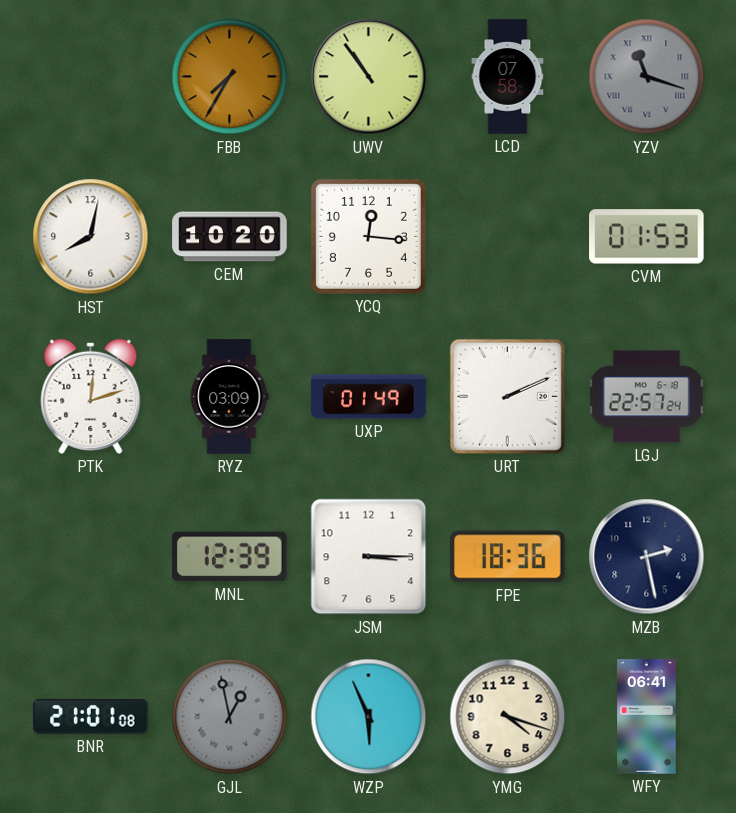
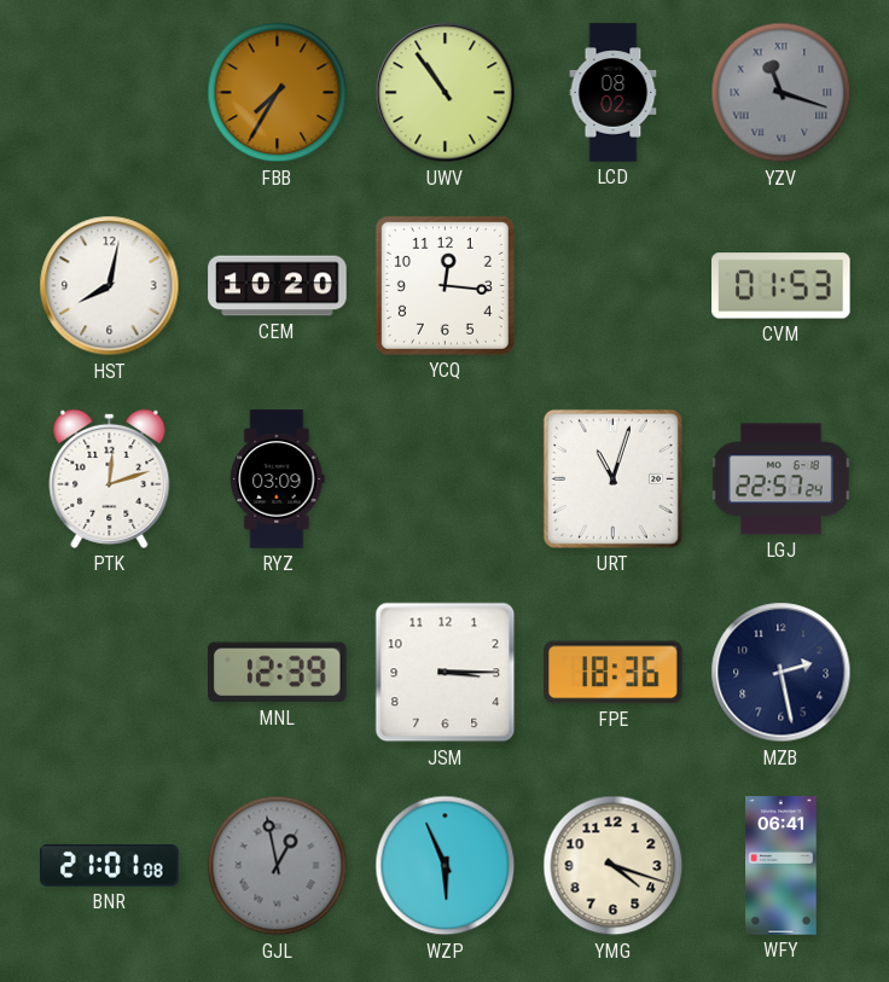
LCD: 07:58 -> 08:02
UXP: 01:49 -> none
URT: 2:11 -> 11:03
